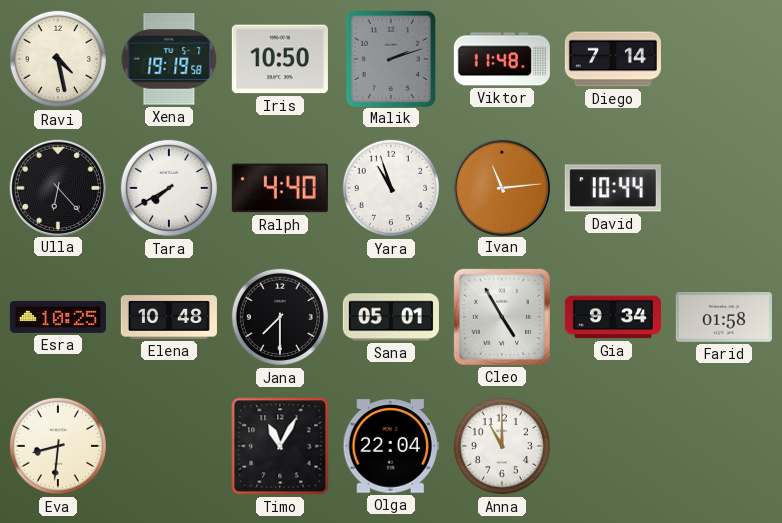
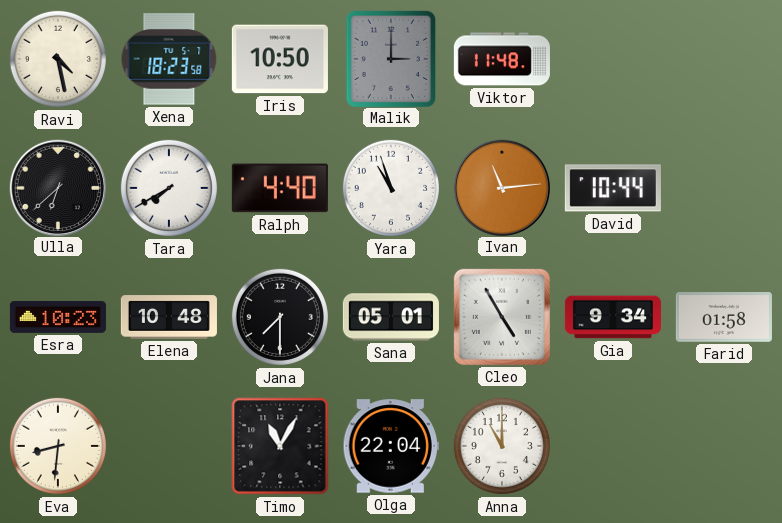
Xena: 19:19 -> 18:23
Malik: 2:12 -> 3:00
Diego: 7:14 -> none
Ulla: 6:23 -> 6:38
Esra: 10:25 -> 10:23
